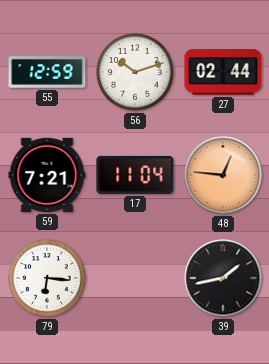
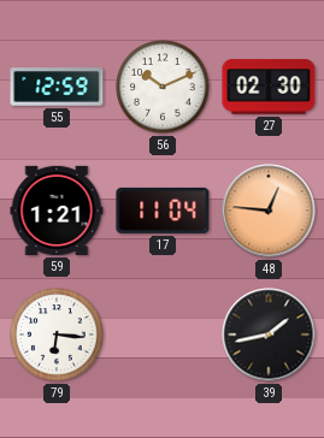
56: 10:12 -> 10:11
27: 02:44 -> 02:30
59: 7:21 -> 1:21
